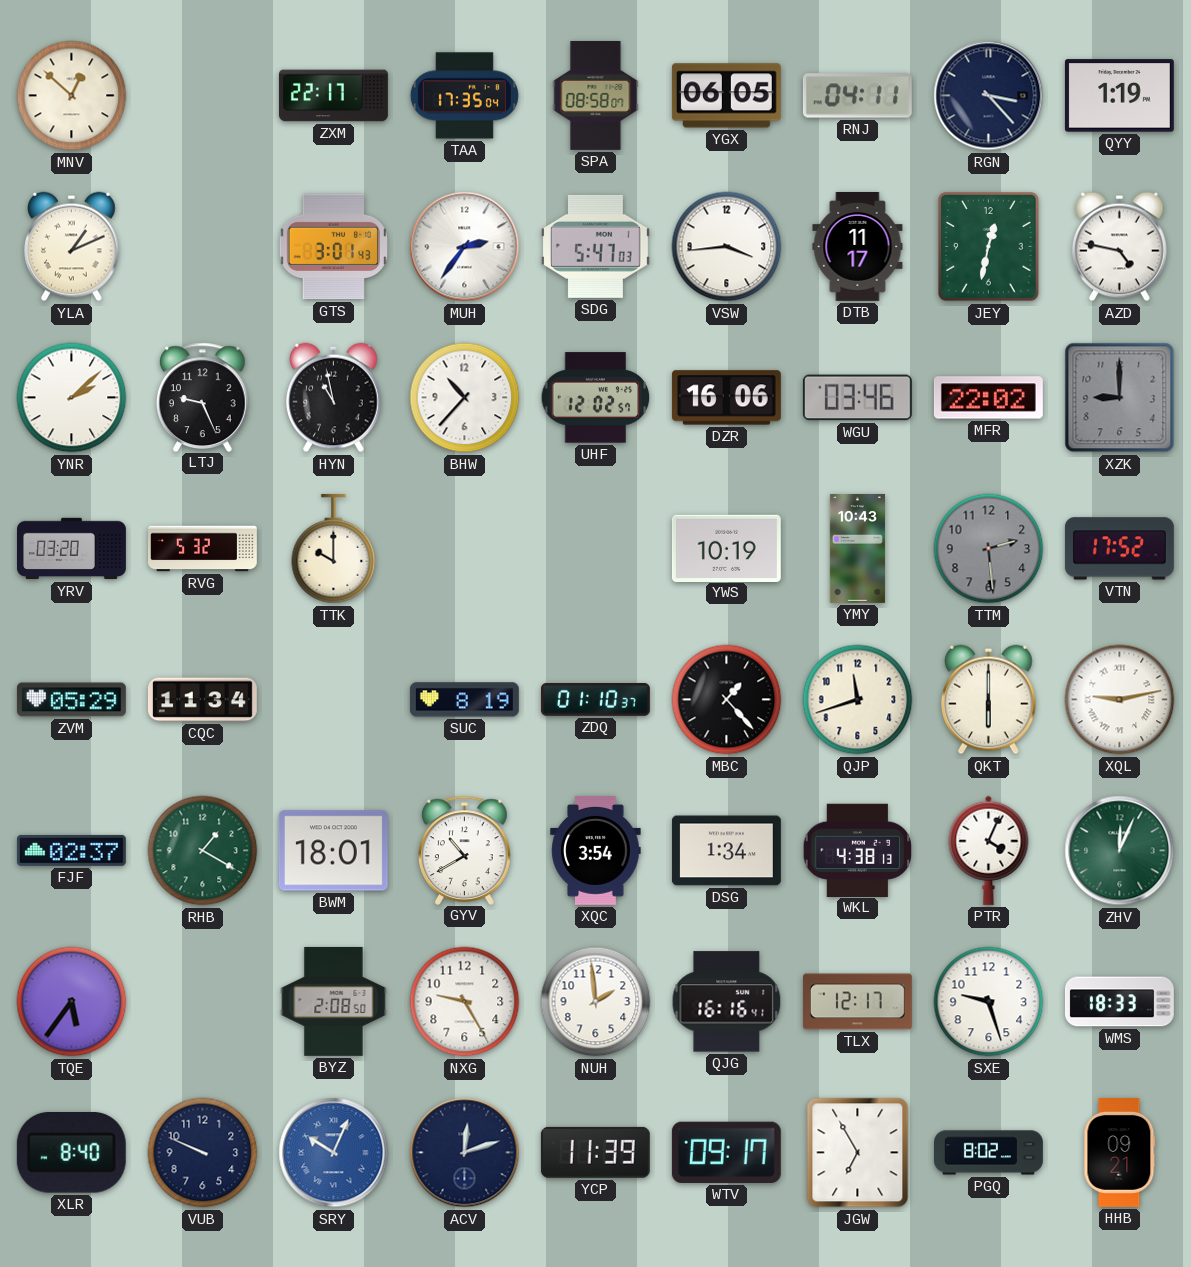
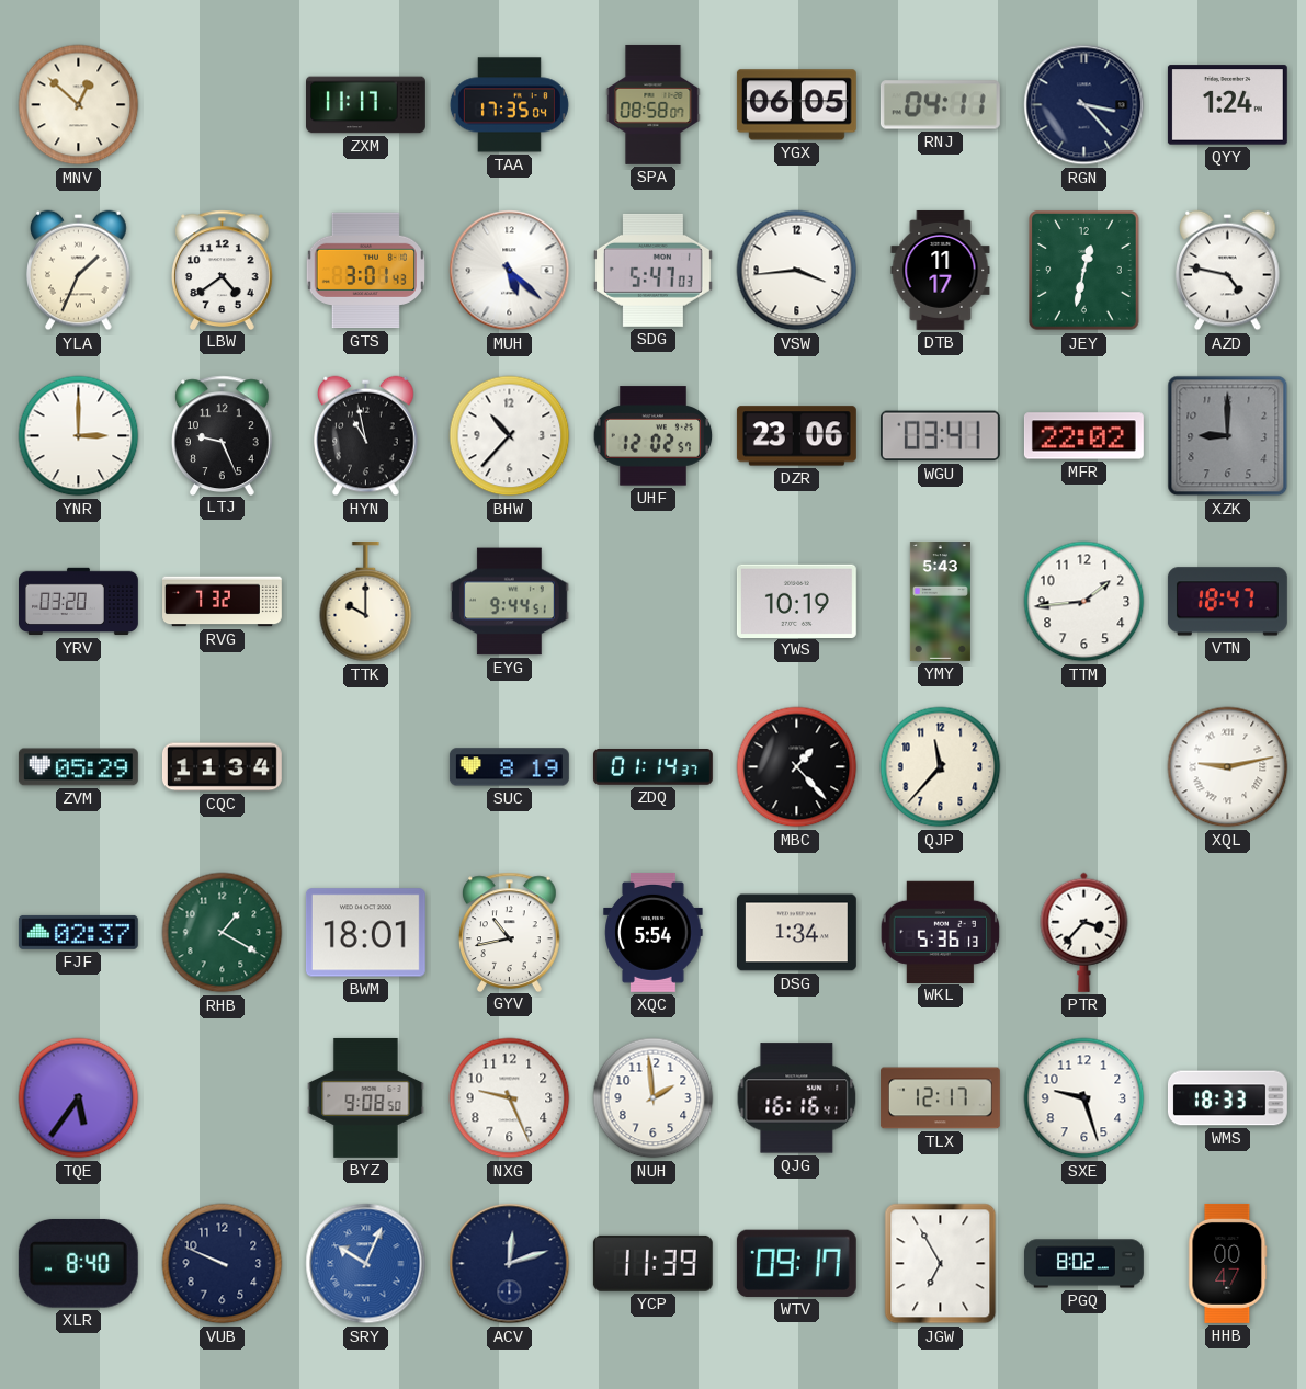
ZXM: 22:17 -> 11:17
QYY: 1:19 -> 1:24
YLA: 1:11 -> 1:34
LBW: none -> 4:39
MUH: 2:36 -> 5:22
YNR: 2:08 -> 3:00
DZR: 16:06 -> 23:06
WGU: 03:46 -> 03:41
RVG: 5:32 -> 7:32
EYG: none -> 9:44
YMY: 10:43 -> 5:43
TTM: 2:29 -> 1:44
TTM dial: grey -> white
VTN: 17:52 -> 18:47
ZDQ: 01:10 -> 01:14
QJP: 11:42 -> 11:37
QKT: 6:00 -> none
GYV: 10:40 -> 10:43
XQC: 3:54 -> 5:54
WKL: 4:38 -> 5:36
PTR: 4:04 -> 3:37
ZHV: 12:04 -> none
BYZ: 2:08 -> 9:08
NXG: 9:25 -> 9:26
HHB: 09:21 -> 00:47
